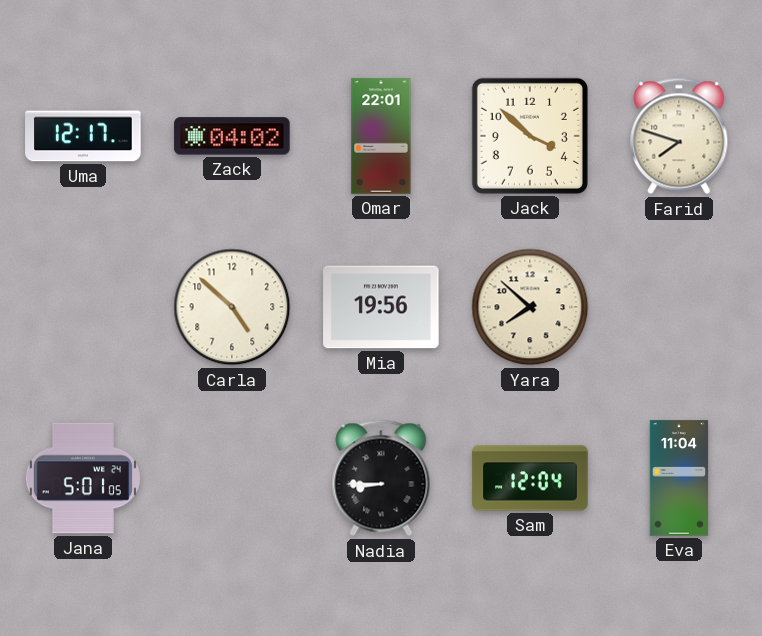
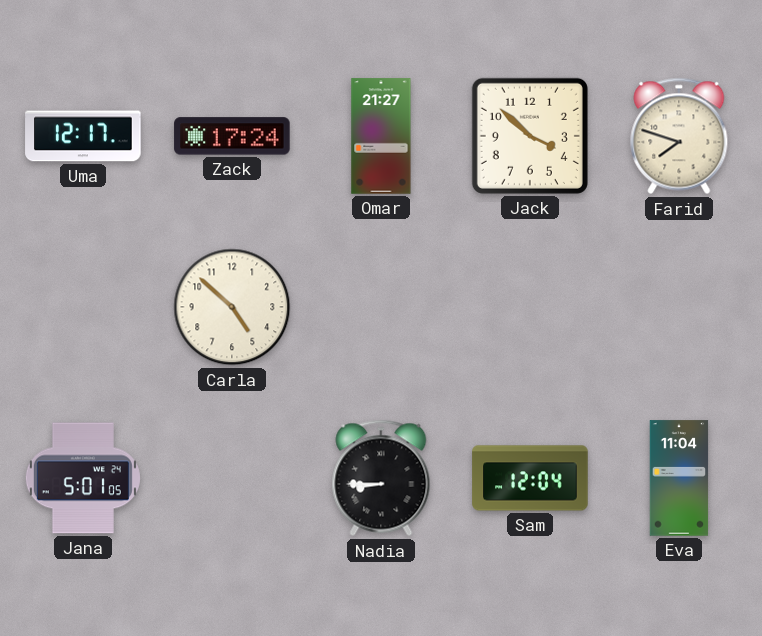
Zack: 04:02 -> 17:24
Omar: 22:01 -> 21:27
Mia: 19:56 -> none
Yara: 7:52 -> none
